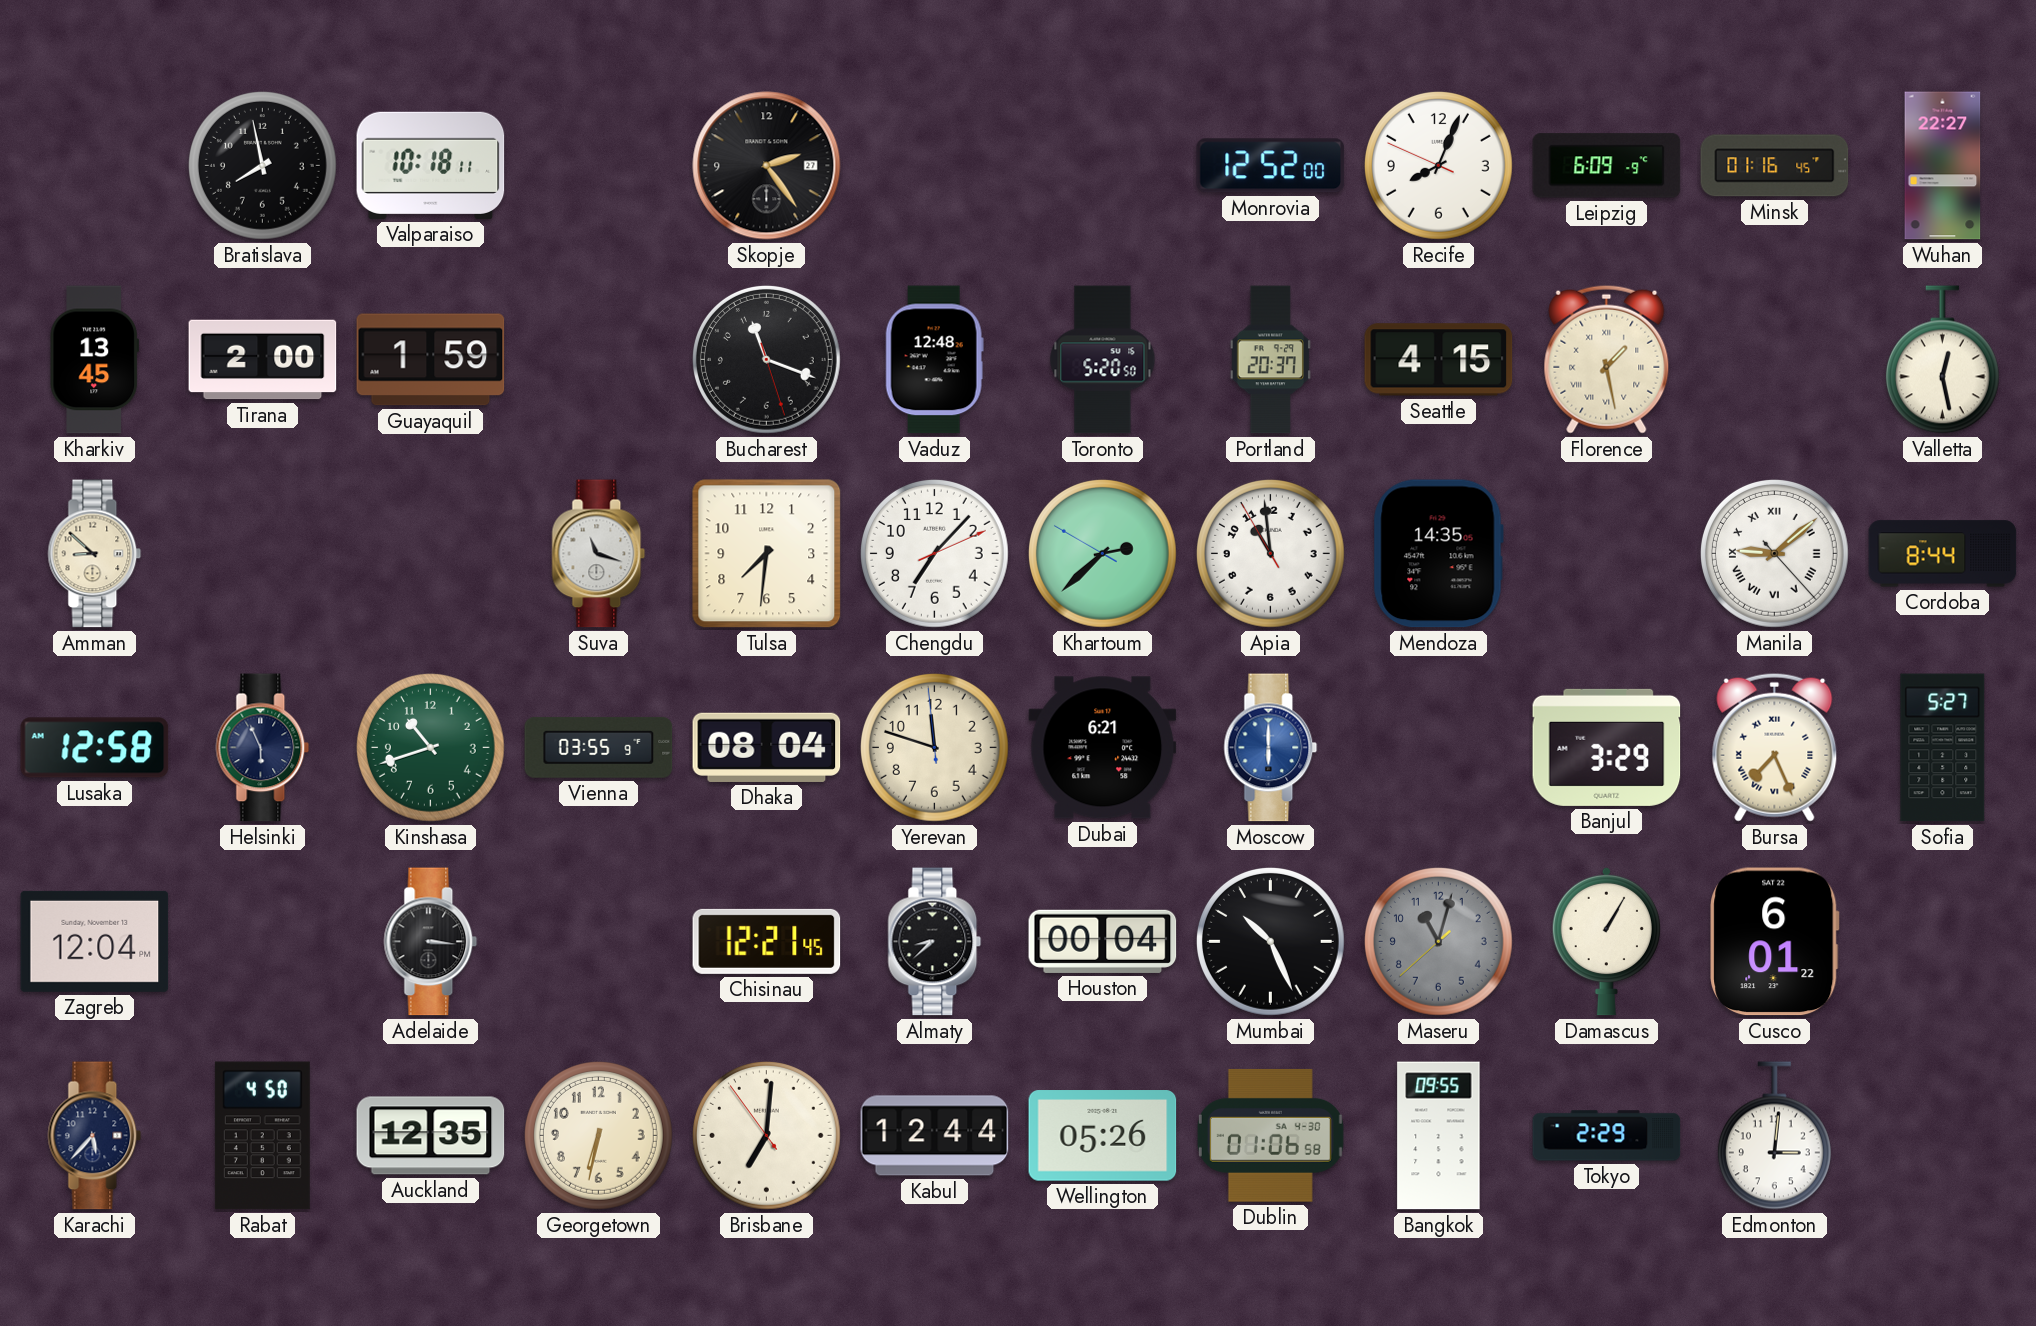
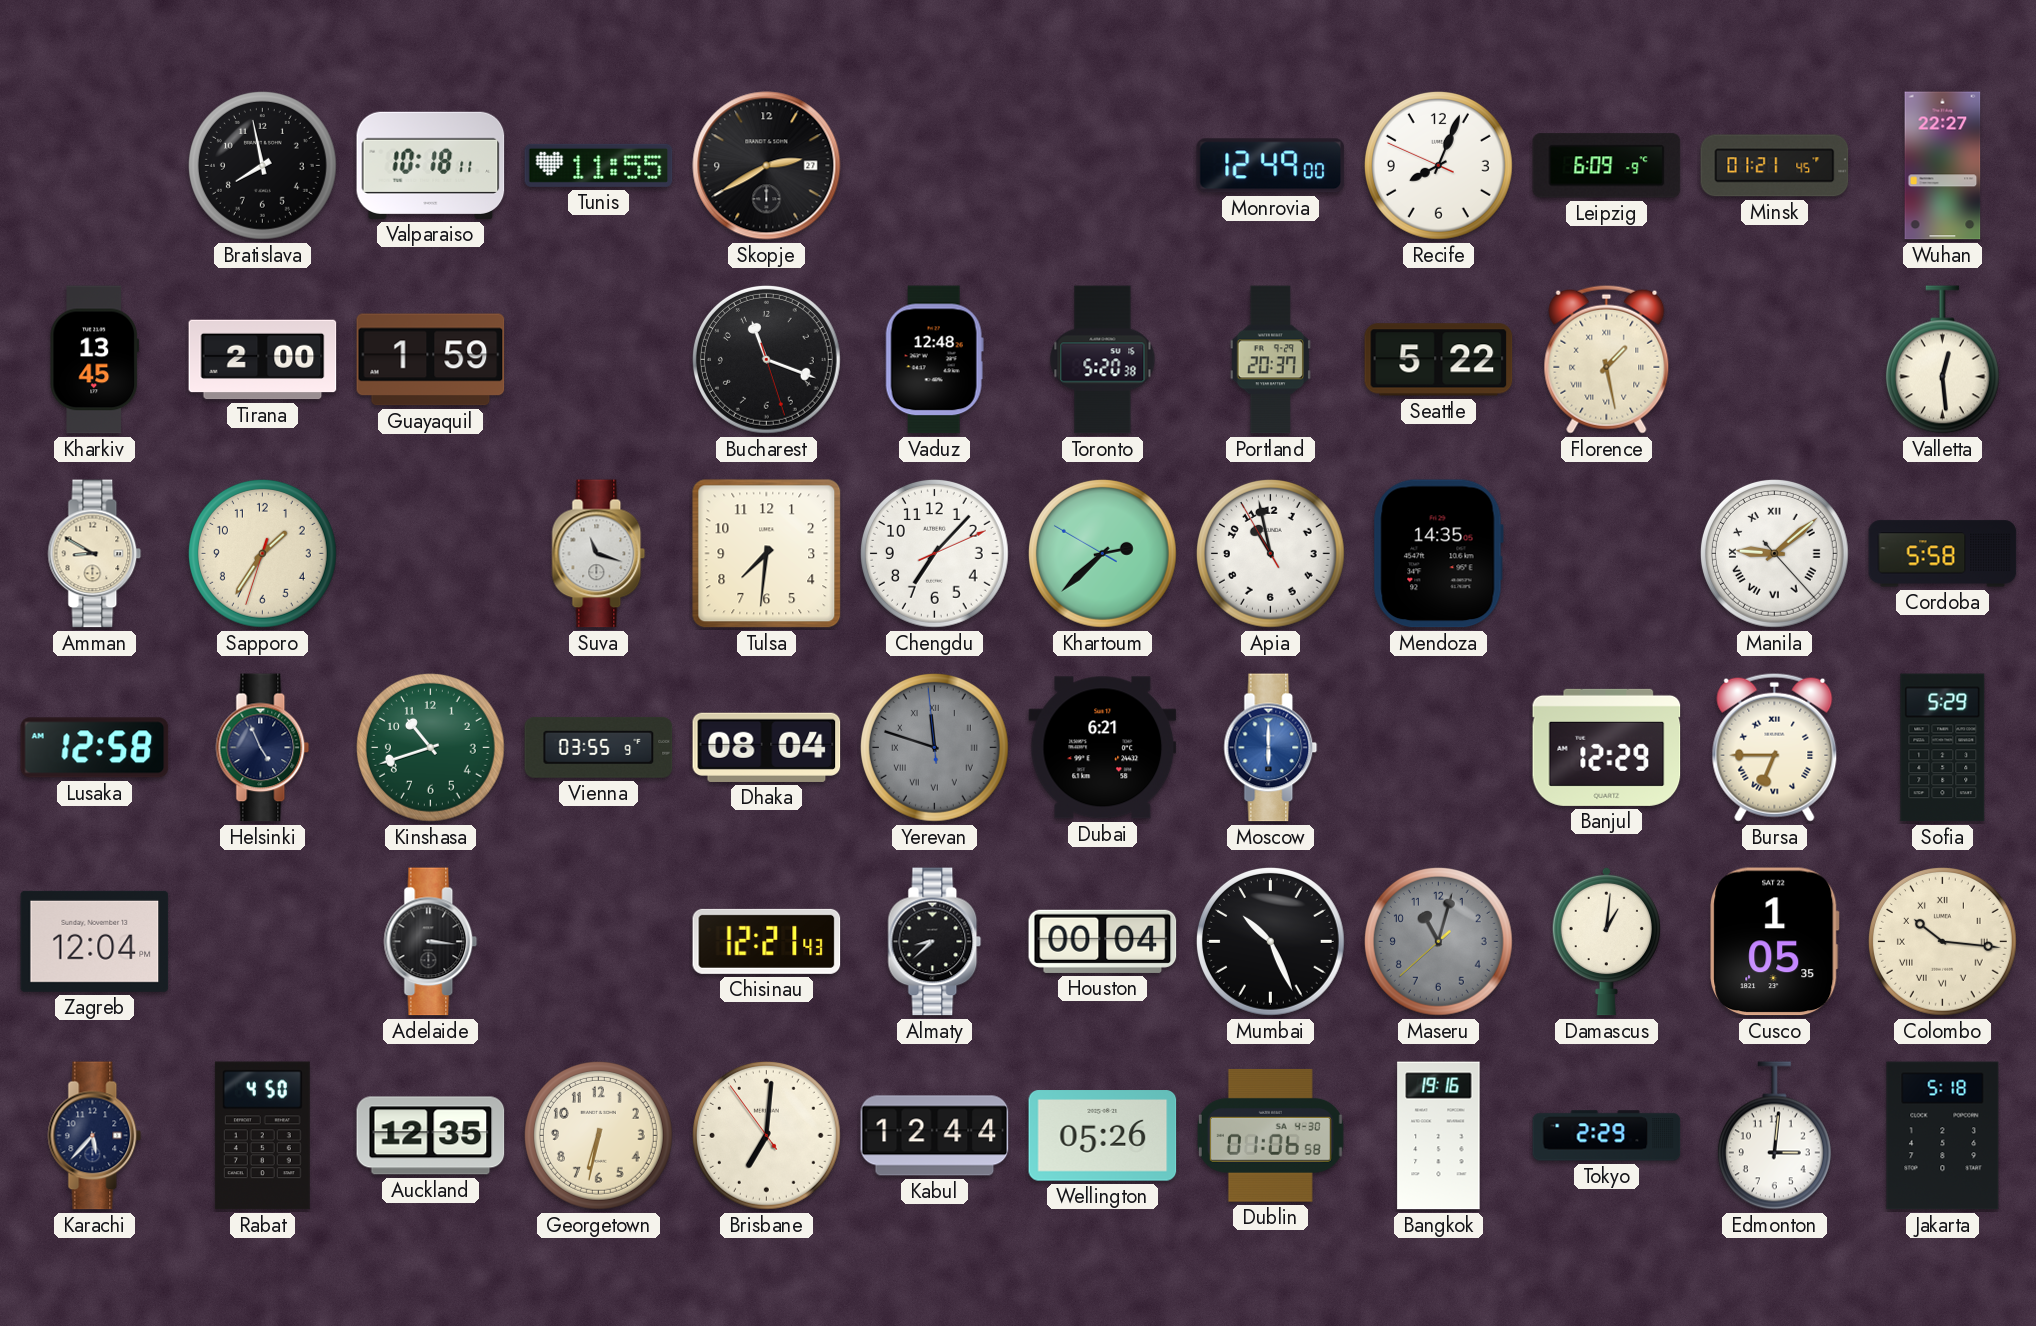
Tunis: none -> 11:55
Skopje: 2:24 -> 2:40
Monrovia: 12:52 -> 12:49
Minsk: 01:16 -> 01:21
Toronto: 5:20:50 -> 5:20:38
Seattle: 4:15 -> 5:22
Valletta: 12:28 -> 12:29
Amman: 8:52 -> 8:50
Sapporo: none -> 1:35
Apia: 10:58 -> 10:57
Cordoba: 8:44 -> 5:58
Helsinki: 5:56 -> 4:56
Yerevan dial: cream -> grey
Yerevan numerals: Arabic -> Roman
Banjul: 3:29 -> 12:29
Bursa: 7:26 -> 6:45
Sofia: 5:27 -> 5:29
Chisinau: 12:21:45 -> 12:21:43
Damascus: 1:05 -> 1:01
Cusco: 6:01 -> 1:05
Colombo: none -> 10:16
Bangkok: 09:55 -> 19:16
Jakarta: none -> 5:18
